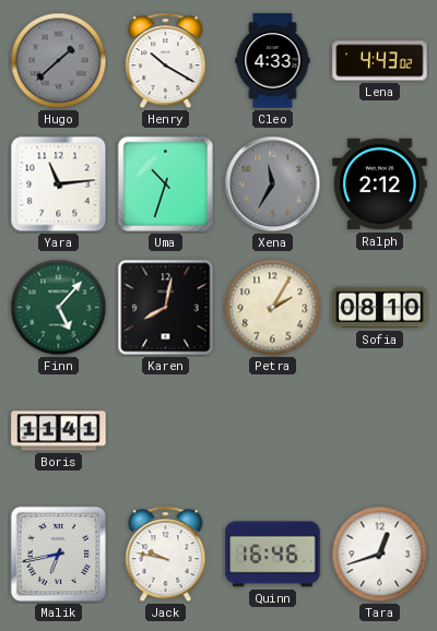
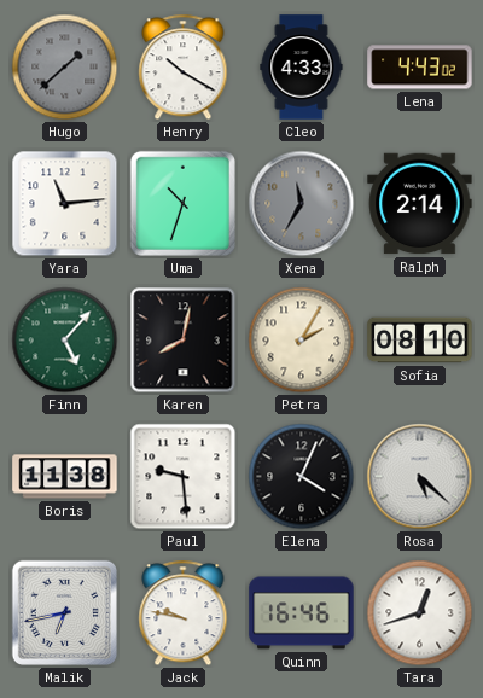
Ralph: 2:12 -> 2:14
Boris: 11:41 -> 11:38
Paul: none -> 9:29
Elena: none -> 4:04
Rosa: none -> 5:22
